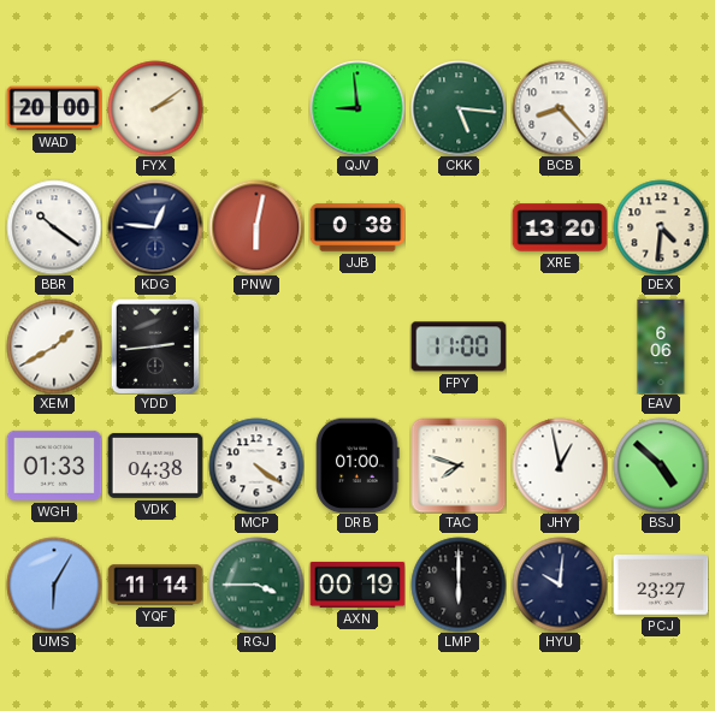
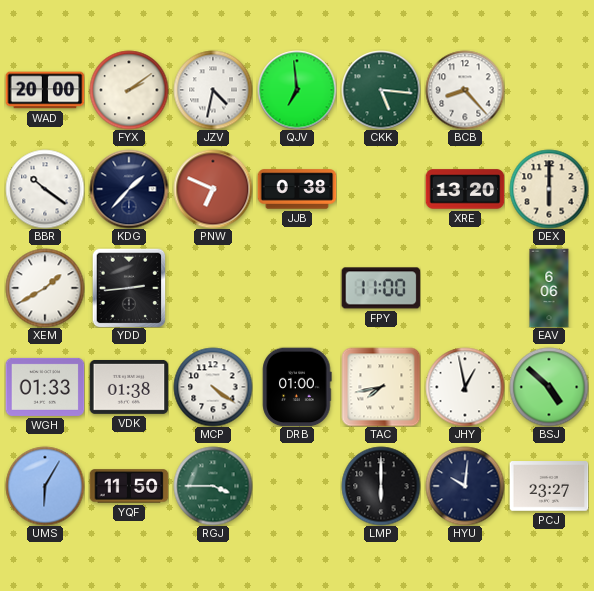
JZV: none -> 4:32
QJV: 8:59 -> 6:59
KDG: 12:46 -> 1:37
PNW: 6:02 -> 6:49
DEX: 4:31 -> 6:00
VDK: 04:38 -> 01:38
TAC: 7:48 -> 7:43
YQF: 11:14 -> 11:50
AXN: 00:19 -> none
